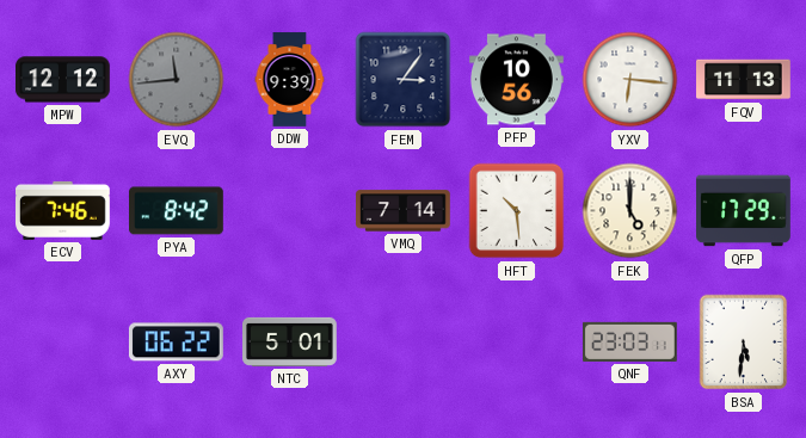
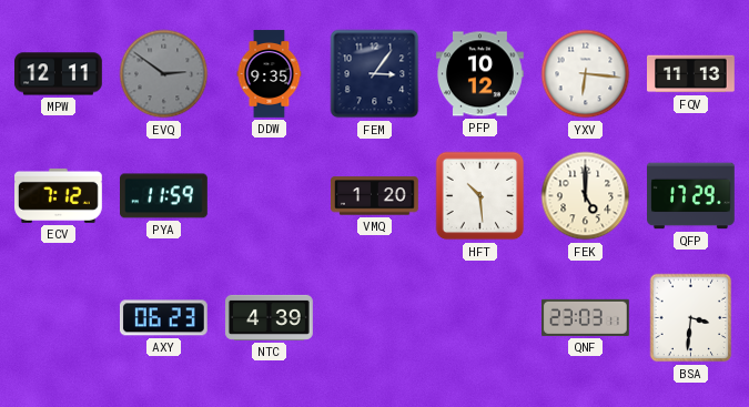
MPW: 12:12 -> 12:11
EVQ: 11:44 -> 2:51
DDW: 9:39 -> 9:35
PFP: 10:56 -> 10:12
ECV: 7:46 -> 7:12
PYA: 8:42 -> 11:59
VMQ: 7:14 -> 1:20
AXY: 06:22 -> 06:23
NTC: 5:01 -> 4:39
BSA: 5:31 -> 3:31
